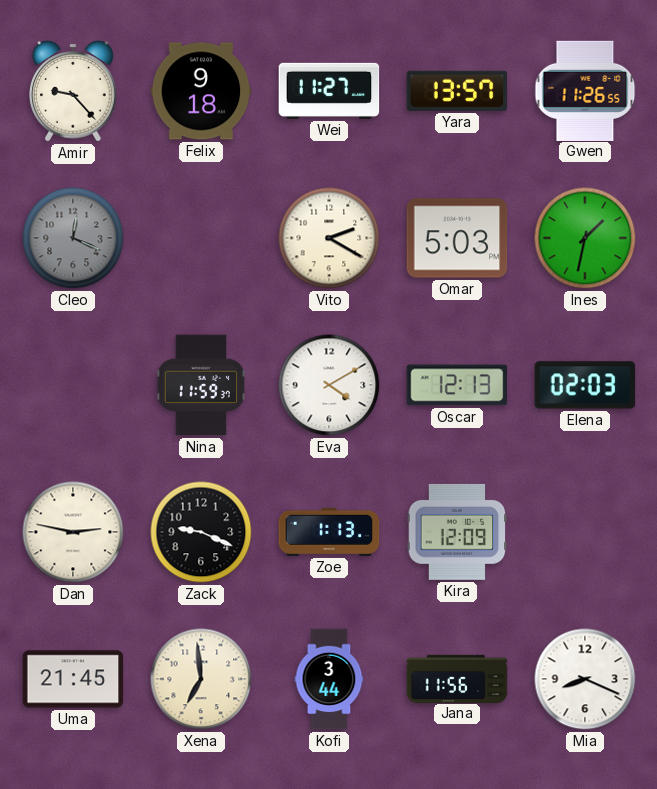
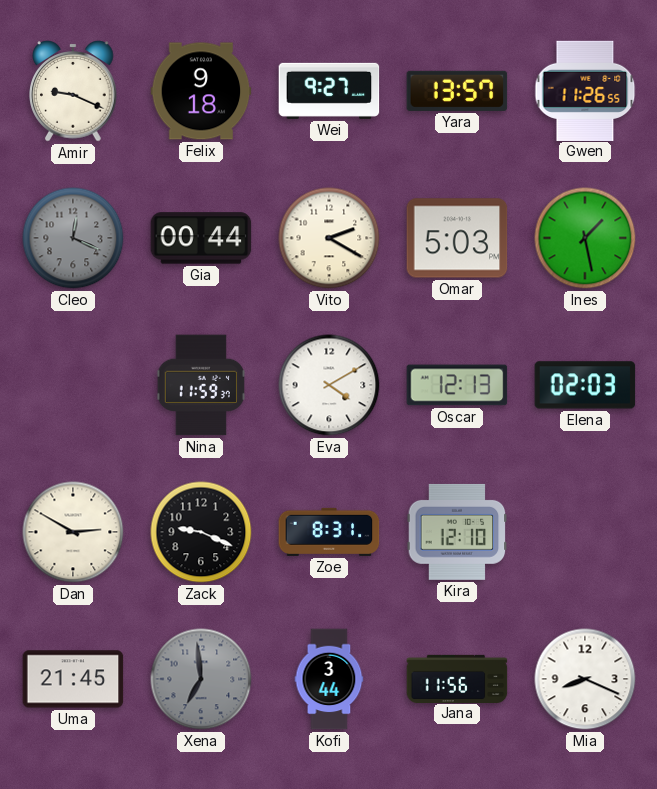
Amir: 9:23 -> 9:19
Wei: 11:27 -> 9:27
Gia: none -> 00:44
Ines: 1:32 -> 1:28
Dan: 2:47 -> 2:50
Zoe: 1:13 -> 8:31
Kira: 12:09 -> 12:10
Xena dial: cream -> grey
